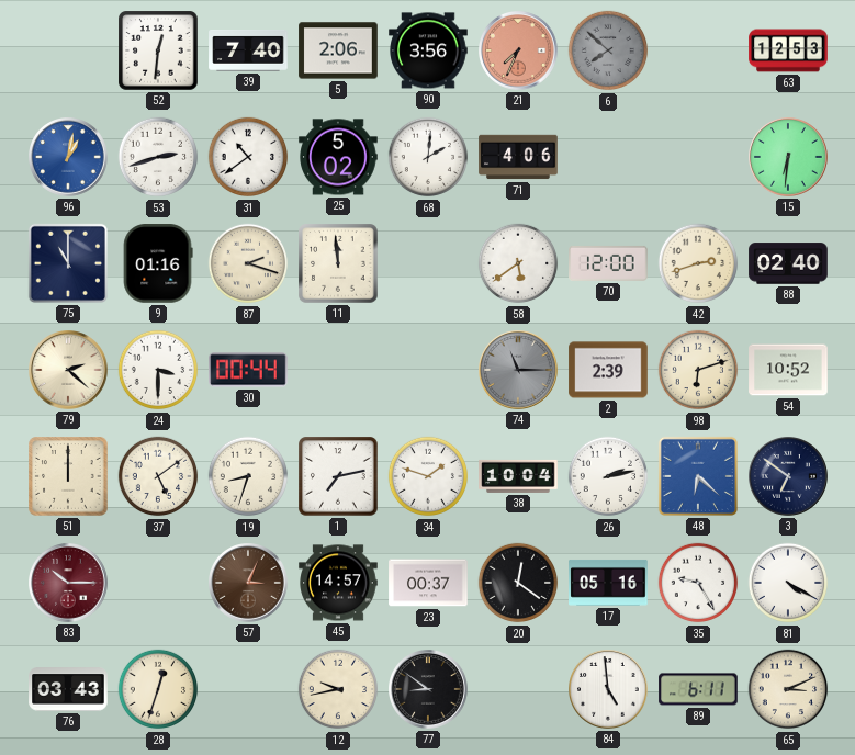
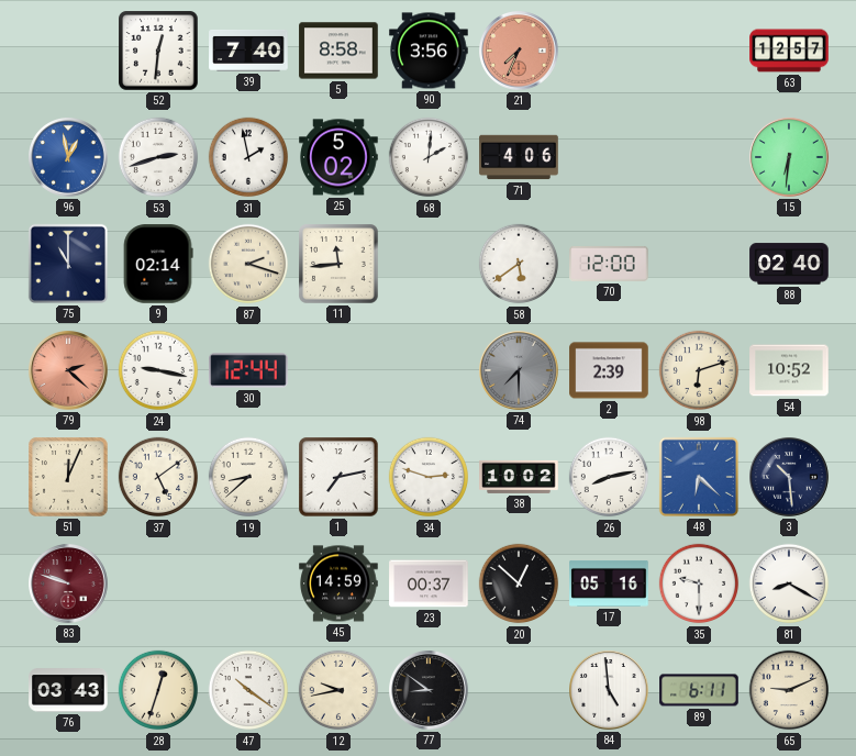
5: 2:06 -> 8:58
6: 7:52 -> none
63: 12:53 -> 12:57
96: 1:02 -> 12:58
31: 10:39 -> 1:58
9: 01:16 -> 02:14
11: 11:59 -> 11:44
42: 2:42 -> none
79 dial: cream -> salmon
24: 3:30 -> 9:17
30: 00:44 -> 12:44
74: 11:15 -> 7:30
51: 12:00 -> 12:04
19: 8:33 -> 8:38
34: 1:48 -> 2:48
38: 10:04 -> 10:02
26: 2:13 -> 8:13
3: 6:51 -> 10:29
83: 10:15 -> 9:48
57: 3:04 -> none
45: 14:57 -> 14:59
20: 12:21 -> 12:52
35: 9:25 -> 9:30
81: 4:20 -> 8:20
47: none -> 10:21
65: 3:11 -> 9:11
